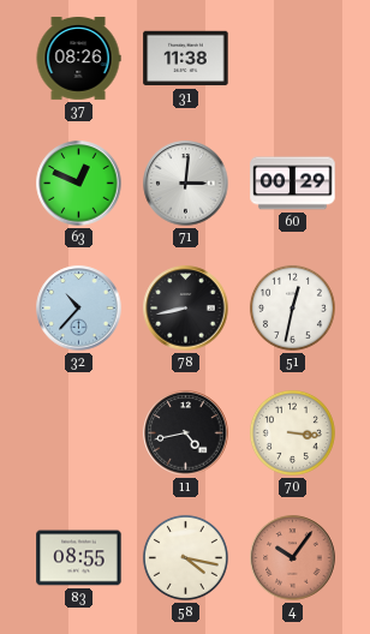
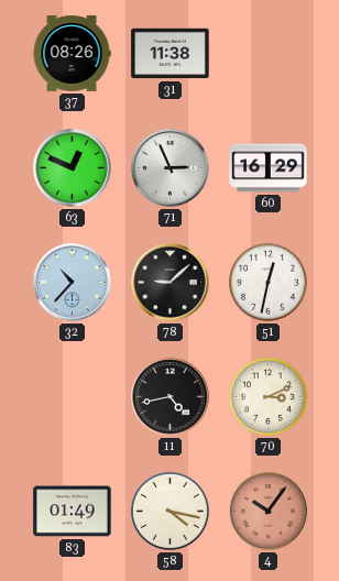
71: 3:01 -> 2:56
60: 00:29 -> 16:29
78: 8:43 -> 9:08
70: 3:16 -> 3:11
83: 08:55 -> 01:49
